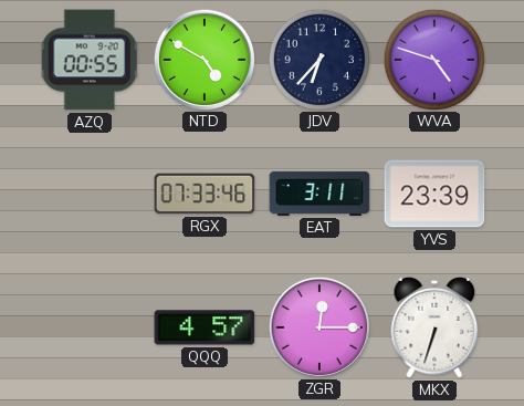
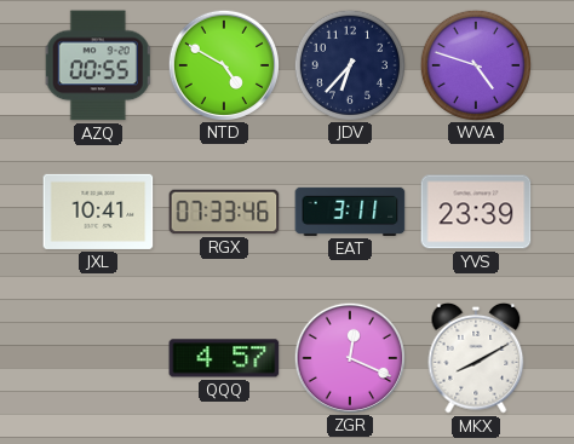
JXL: none -> 10:41
ZGR: 12:15 -> 12:19
MKX: 6:33 -> 8:10
